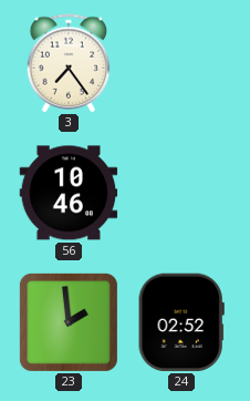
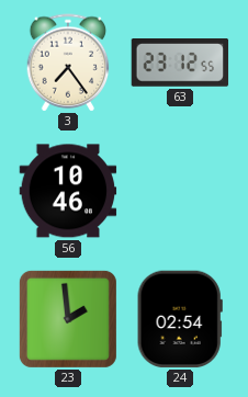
63: none -> 23:12
24: 02:52 -> 02:54
